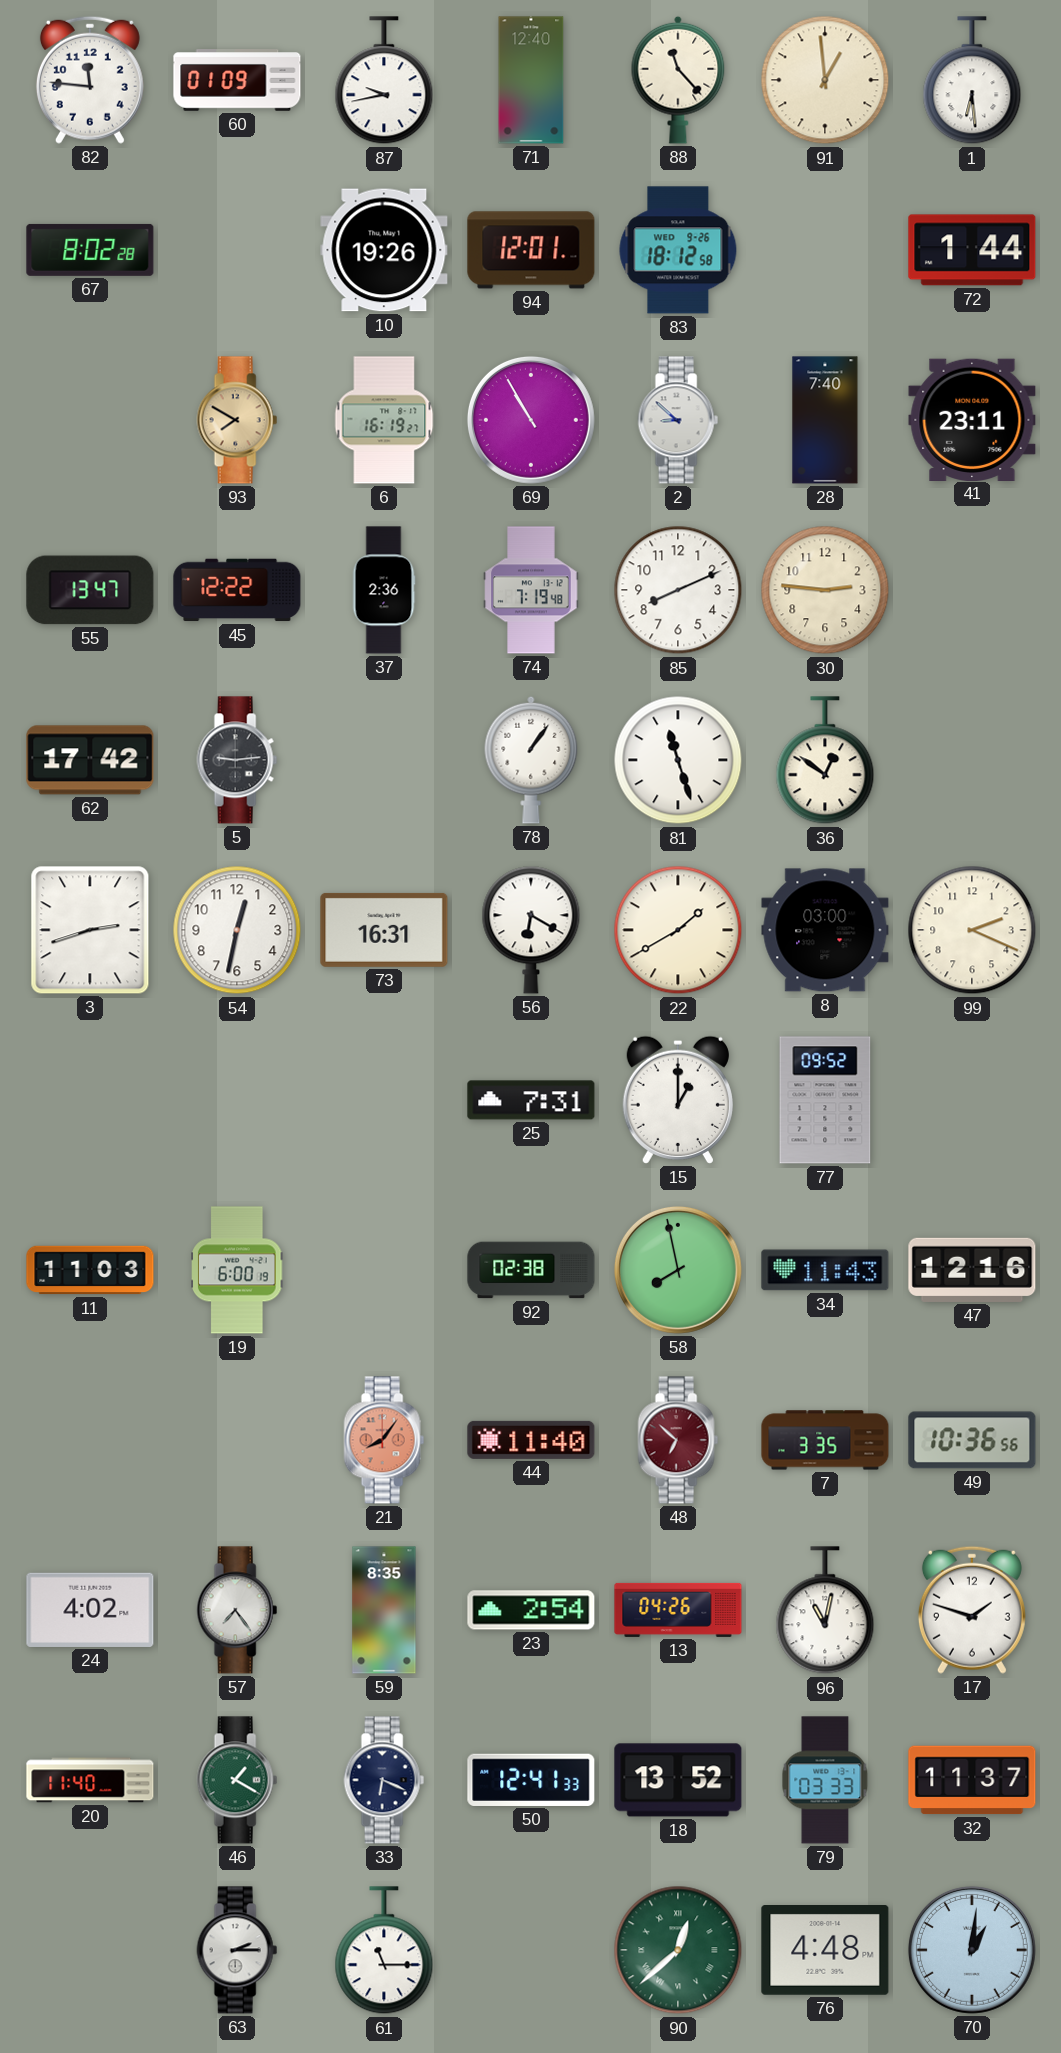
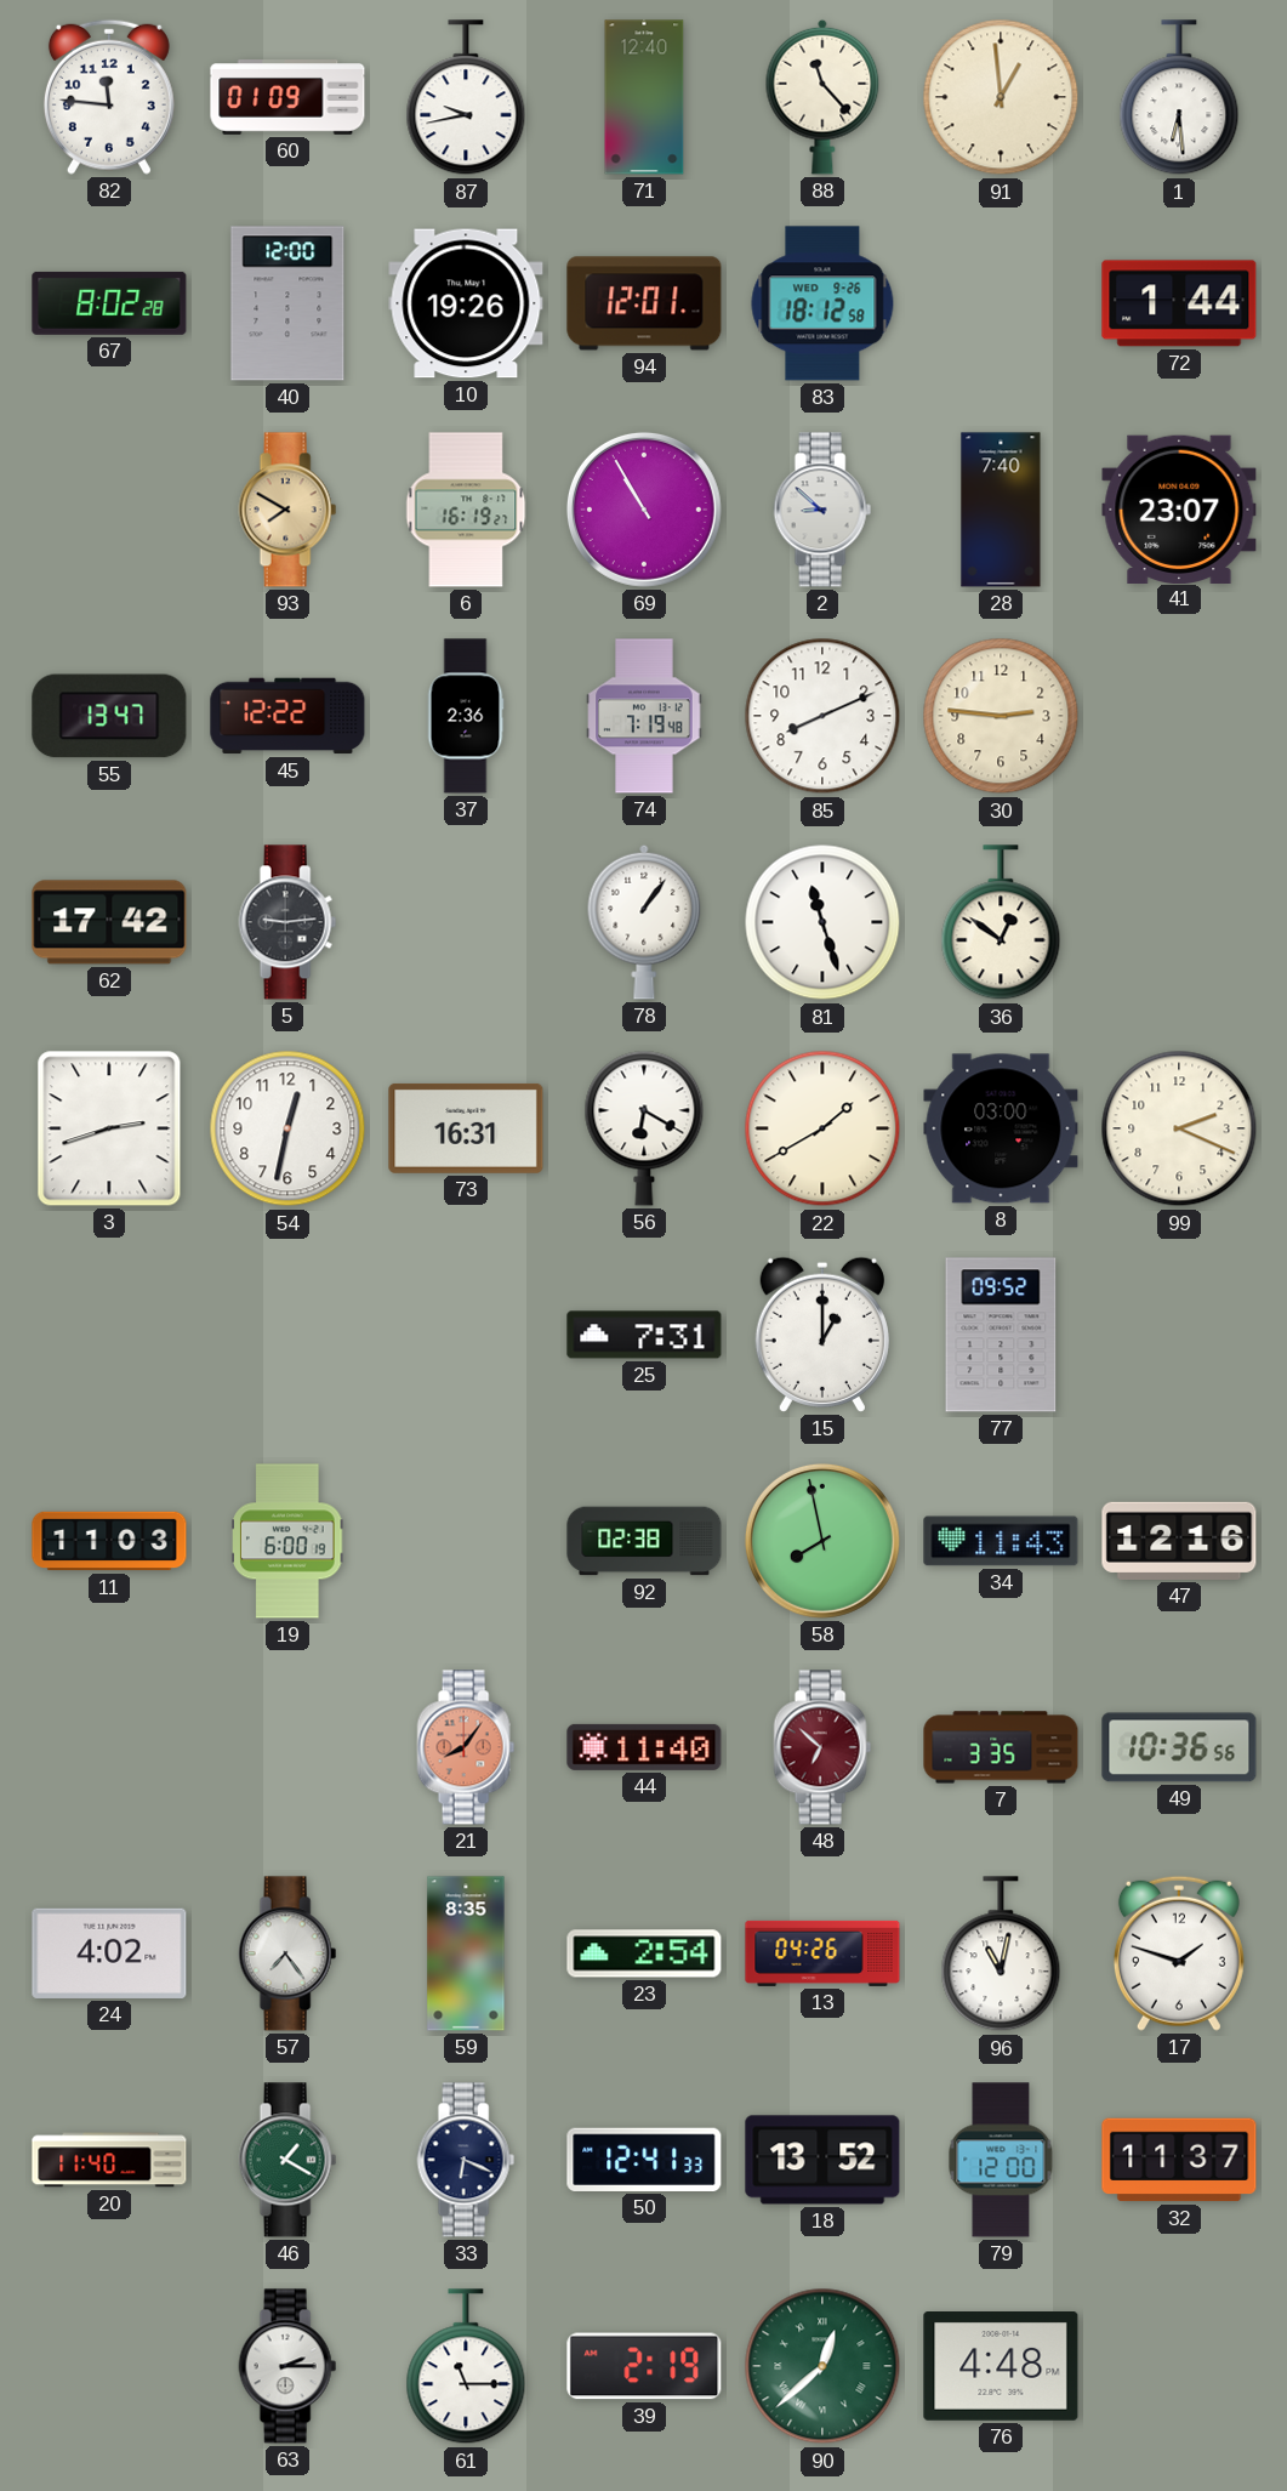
40: none -> 12:00
41: 23:11 -> 23:07
79: 03:33 -> 12:00
39: none -> 2:19
70: 1:01 -> none
